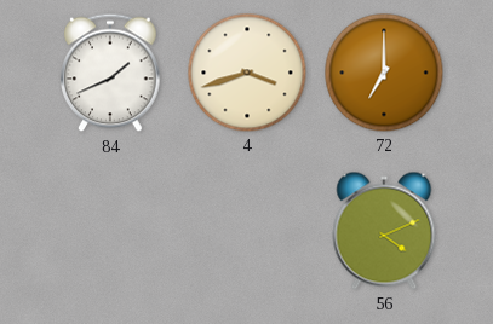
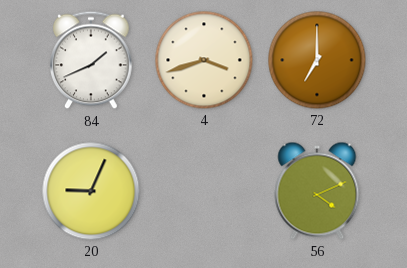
20: none -> 9:04
